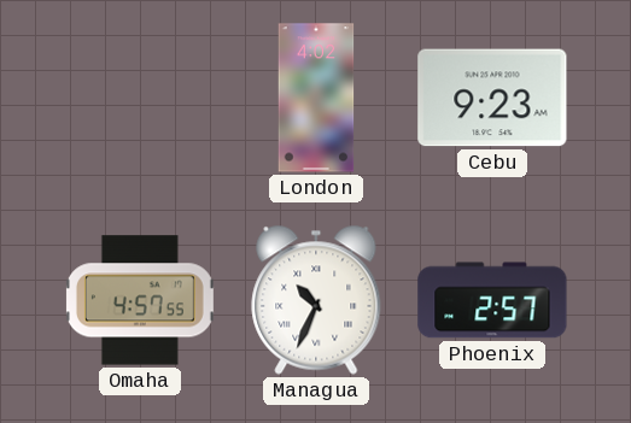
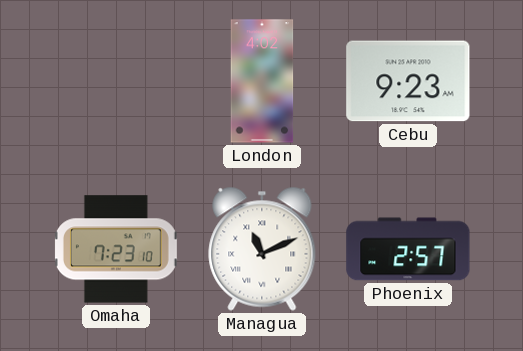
Omaha: 4:57 -> 7:23
Managua: 10:34 -> 11:11
